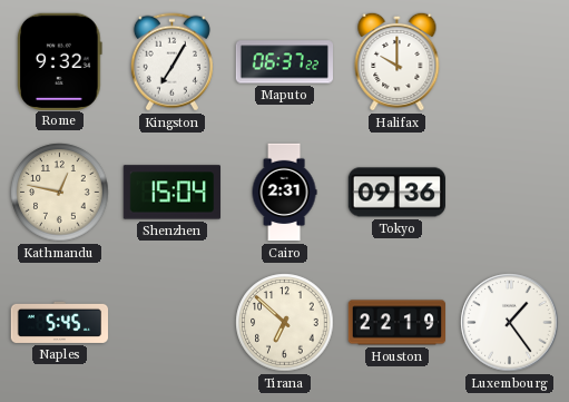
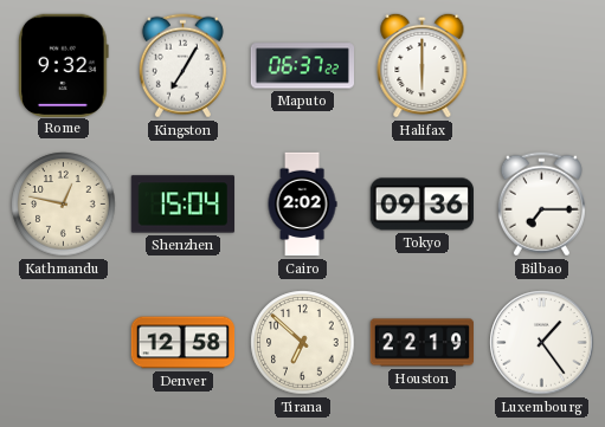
Halifax: 10:00 -> 6:00
Cairo: 2:31 -> 2:02
Bilbao: none -> 7:15
Naples: 5:45 -> none
Denver: none -> 12:58
